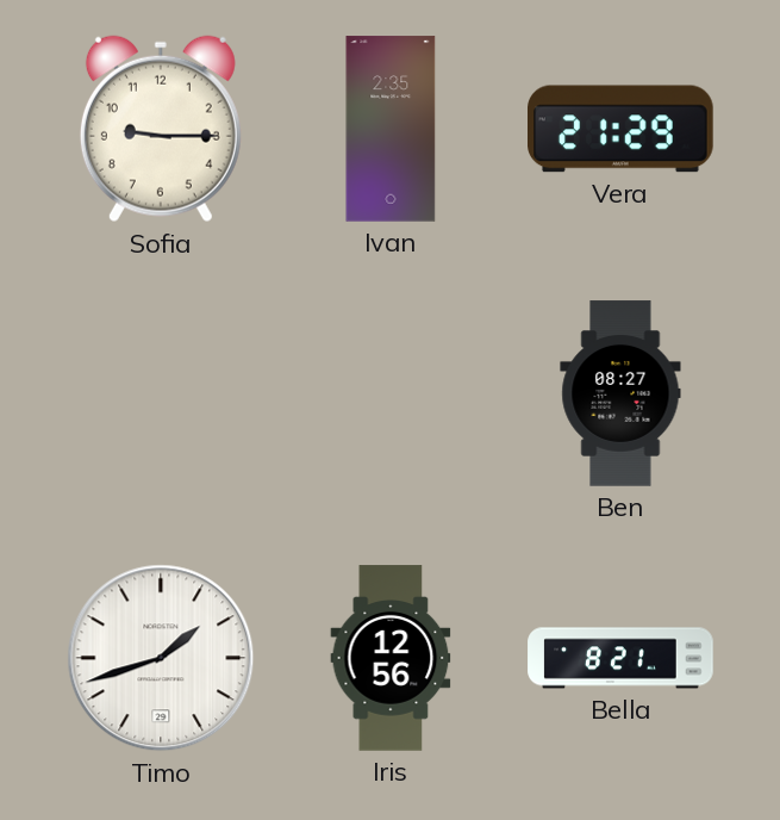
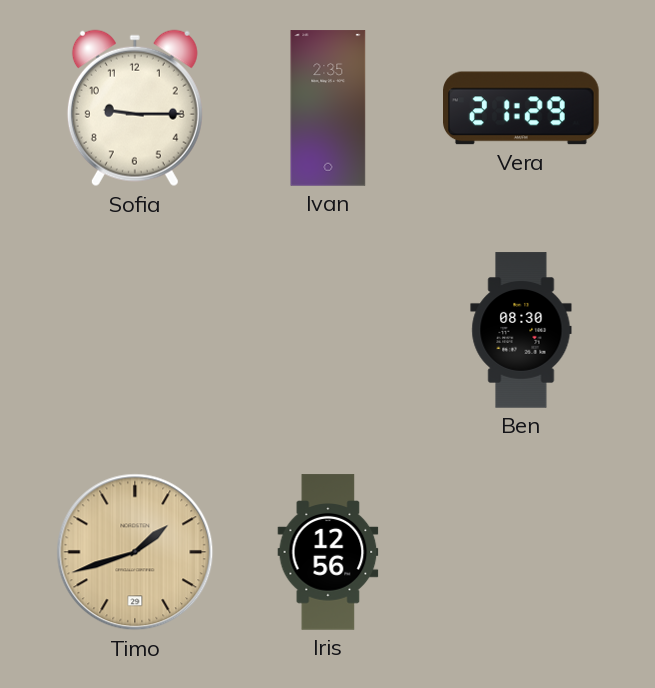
Ben: 08:27 -> 08:30
Timo dial: white -> champagne
Bella: 8:21 -> none
